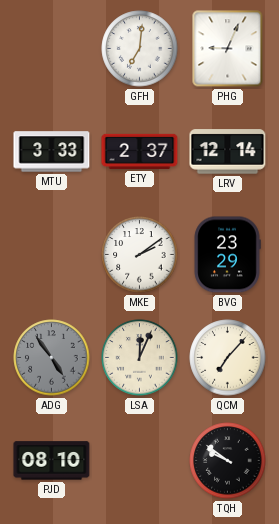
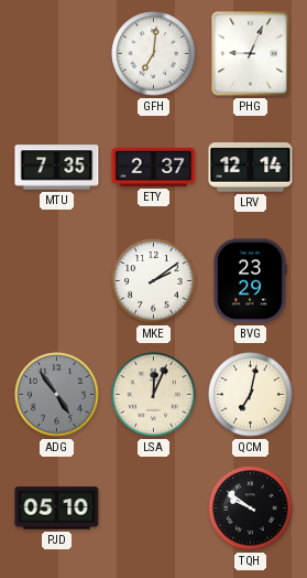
MTU: 3:33 -> 7:35
QCM: 7:07 -> 7:02
PJD: 08:10 -> 05:10
